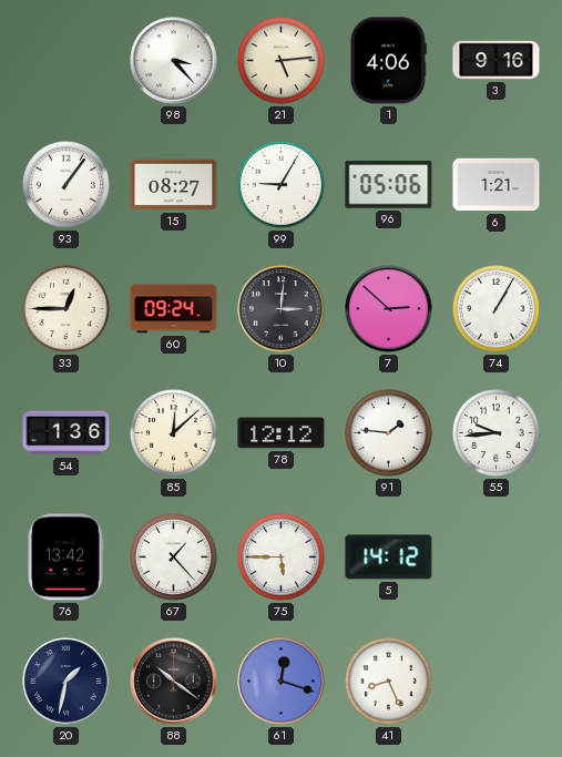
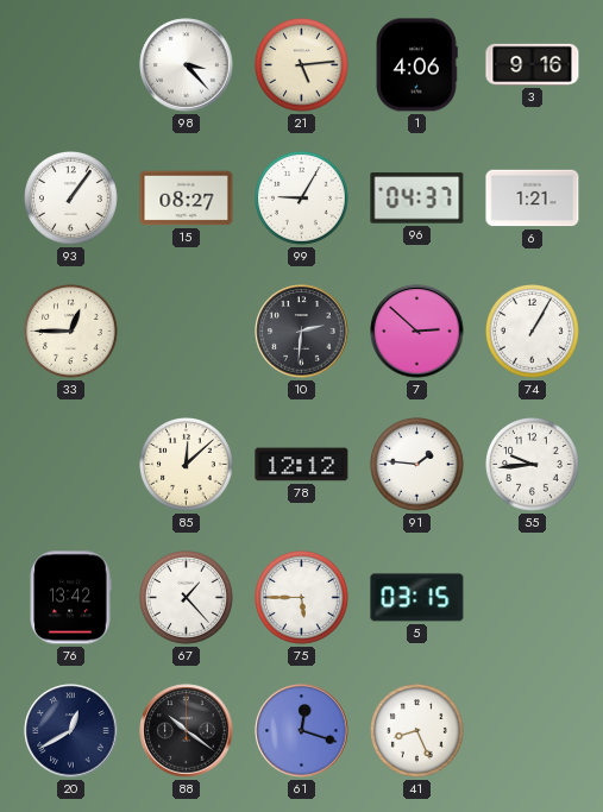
96: 05:06 -> 04:37
60: 09:24 -> none
10: 3:01 -> 2:31
54: 1:36 -> none
5: 14:12 -> 03:15
20: 1:32 -> 12:40
